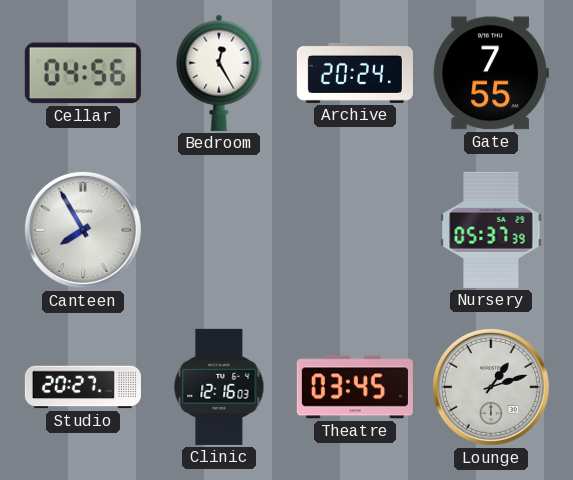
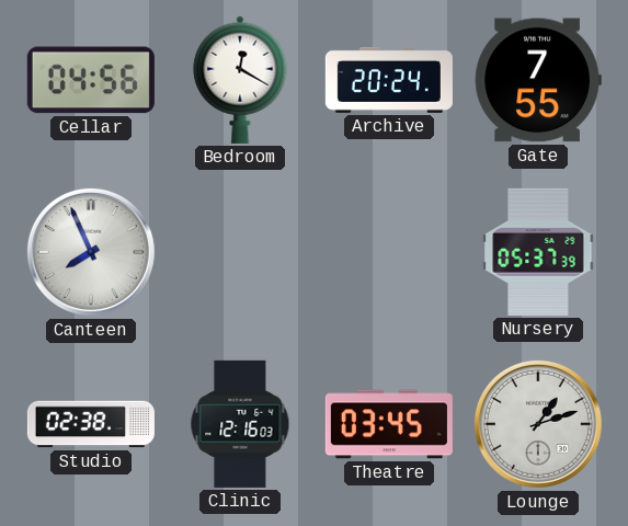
Bedroom: 12:25 -> 12:20
Canteen: 7:55 -> 7:56
Studio: 20:27 -> 02:38
